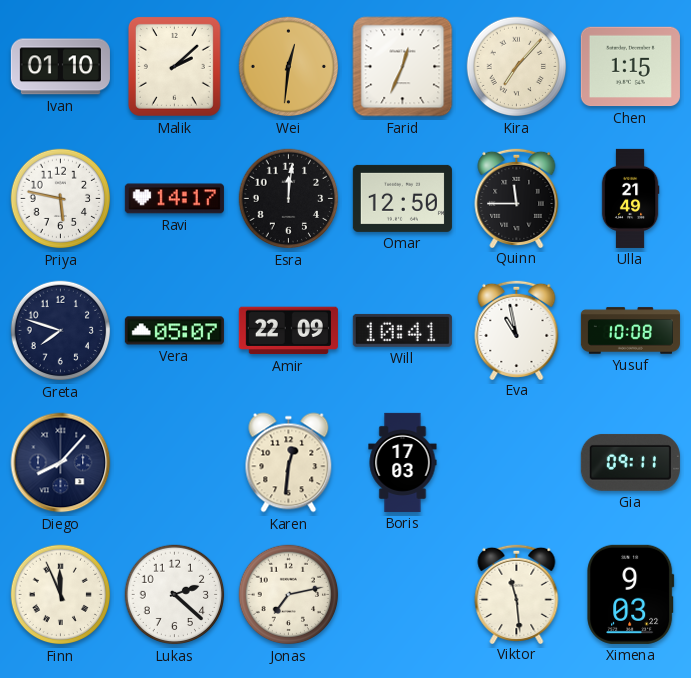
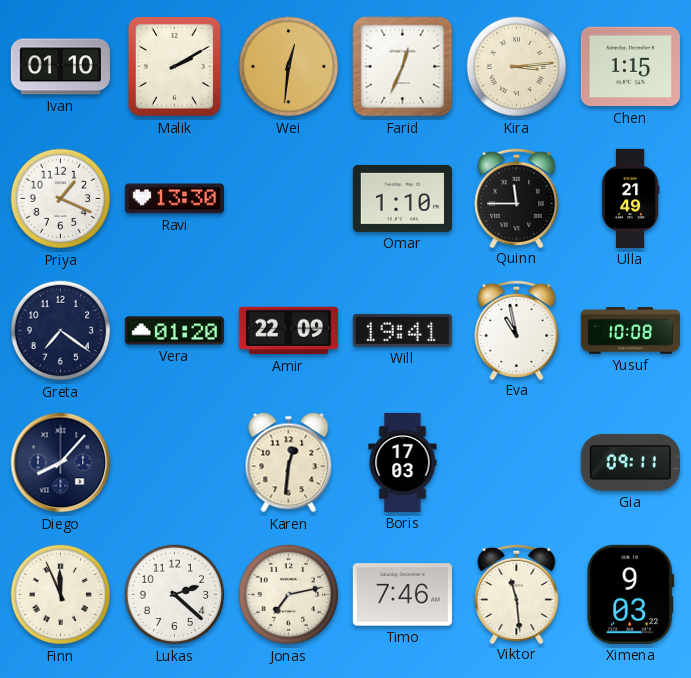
Malik: 2:08 -> 2:10
Kira: 7:07 -> 3:14
Priya: 5:47 -> 1:19
Ravi: 14:17 -> 13:30
Esra: 12:01 -> none
Omar: 12:50 -> 1:10
Greta: 7:48 -> 7:21
Vera: 05:07 -> 01:20
Will: 10:41 -> 19:41
Timo: none -> 7:46
